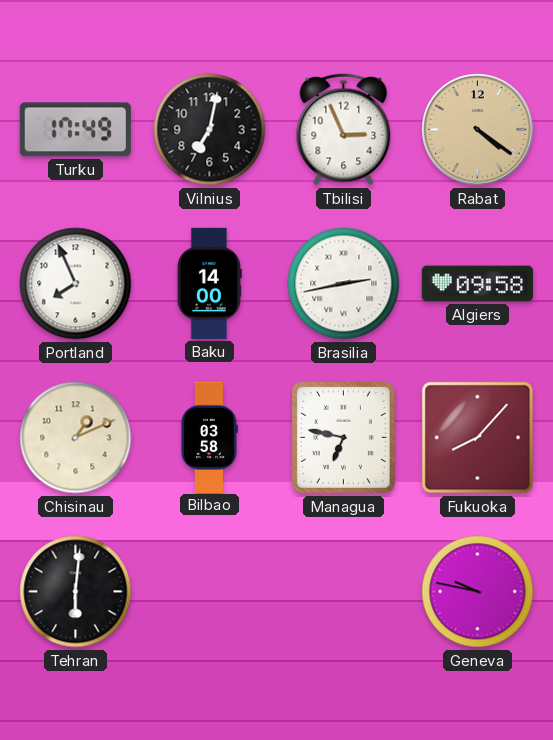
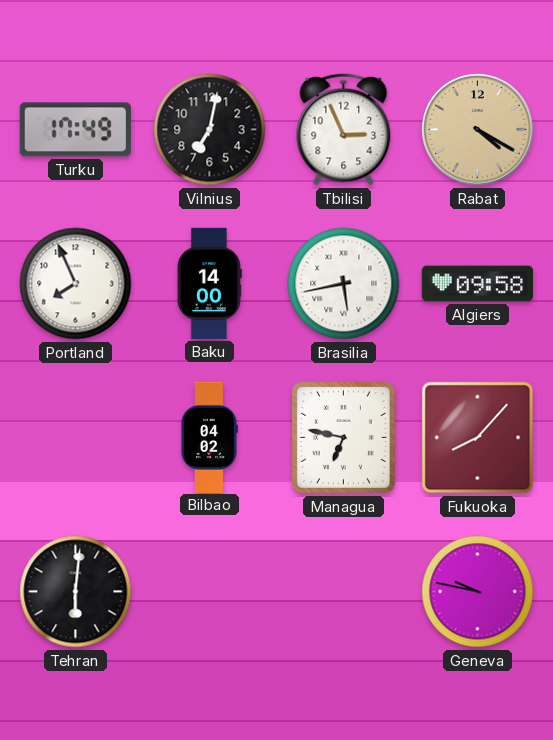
Rabat: 4:21 -> 4:20
Brasilia: 2:43 -> 5:43
Chisinau: 1:11 -> none
Bilbao: 03:58 -> 04:02
